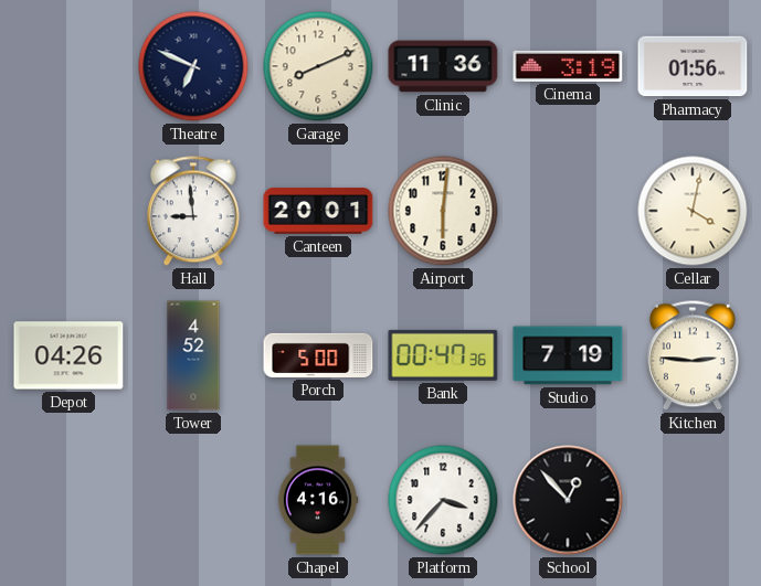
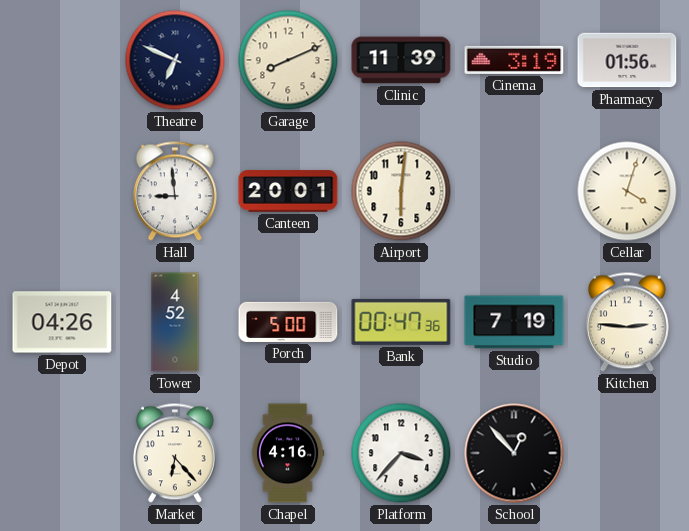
Clinic: 11:36 -> 11:39
Cellar: 4:02 -> 4:03
Market: none -> 6:23
